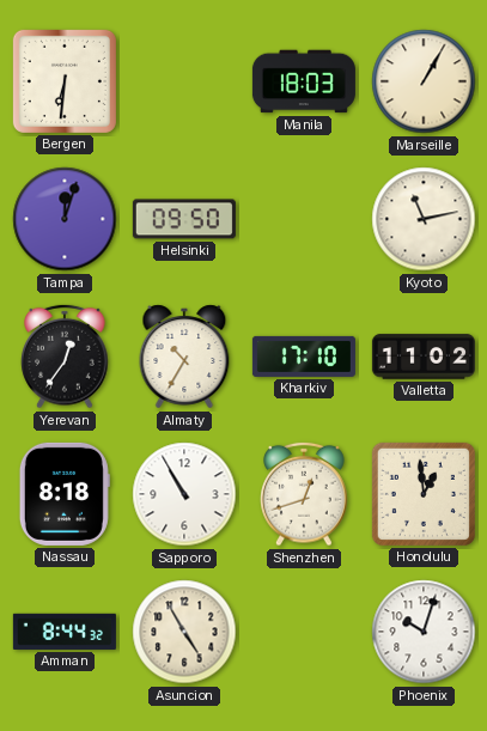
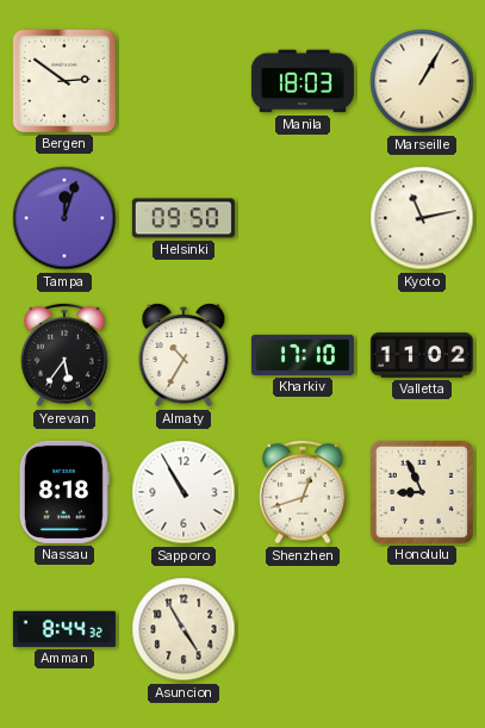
Bergen: 6:31 -> 2:51
Yerevan: 12:36 -> 5:36
Honolulu: 12:59 -> 8:56
Phoenix: 10:03 -> none
